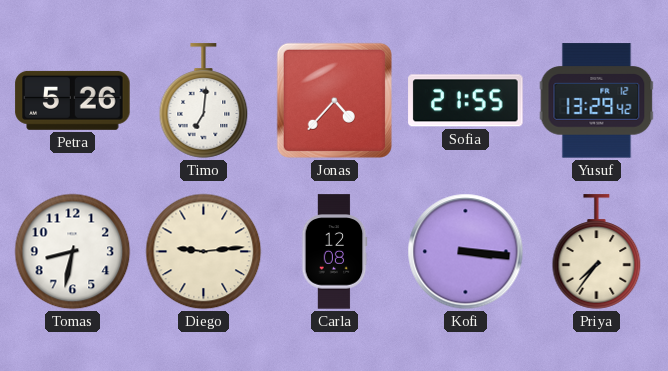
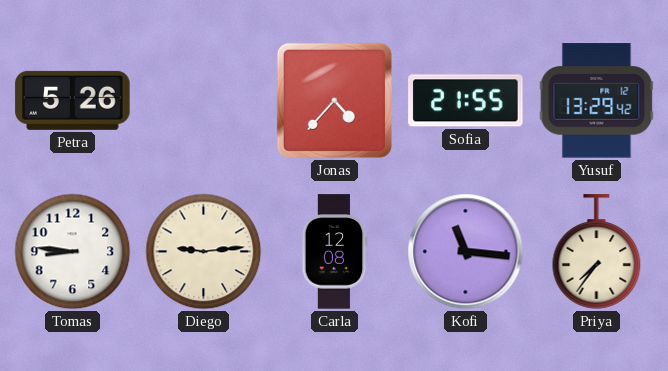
Timo: 7:01 -> none
Tomas: 8:32 -> 8:46
Kofi: 3:16 -> 11:16
